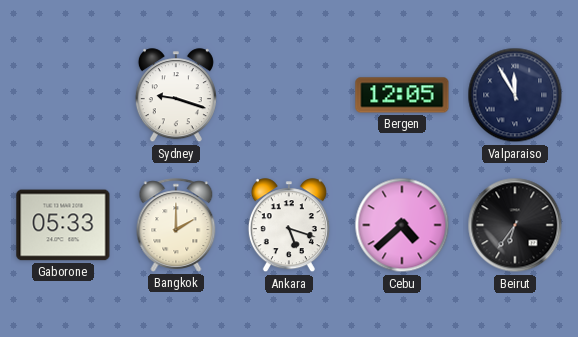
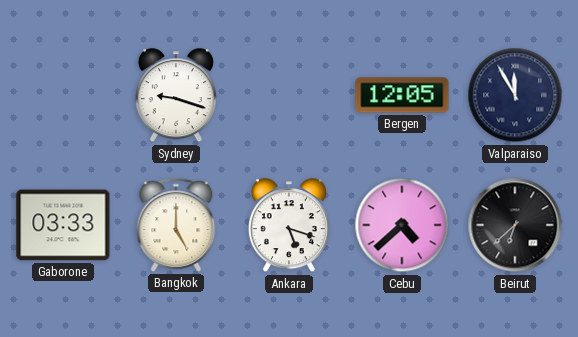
Gaborone: 05:33 -> 03:33
Bangkok: 2:00 -> 5:00
Beirut: 6:36 -> 6:38
